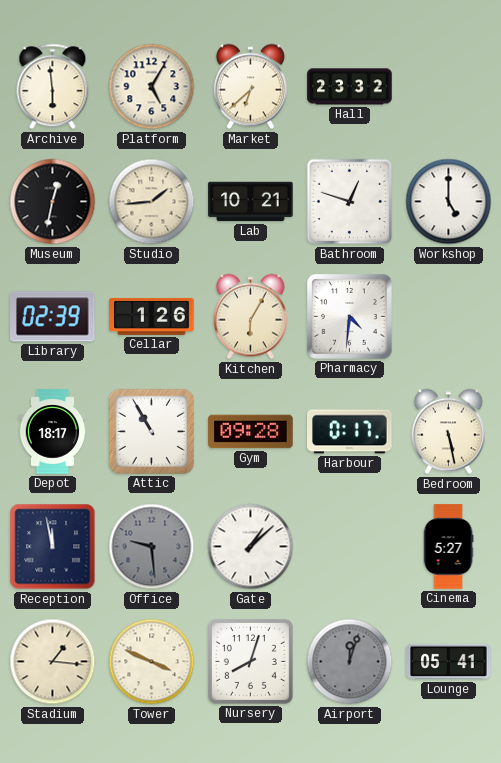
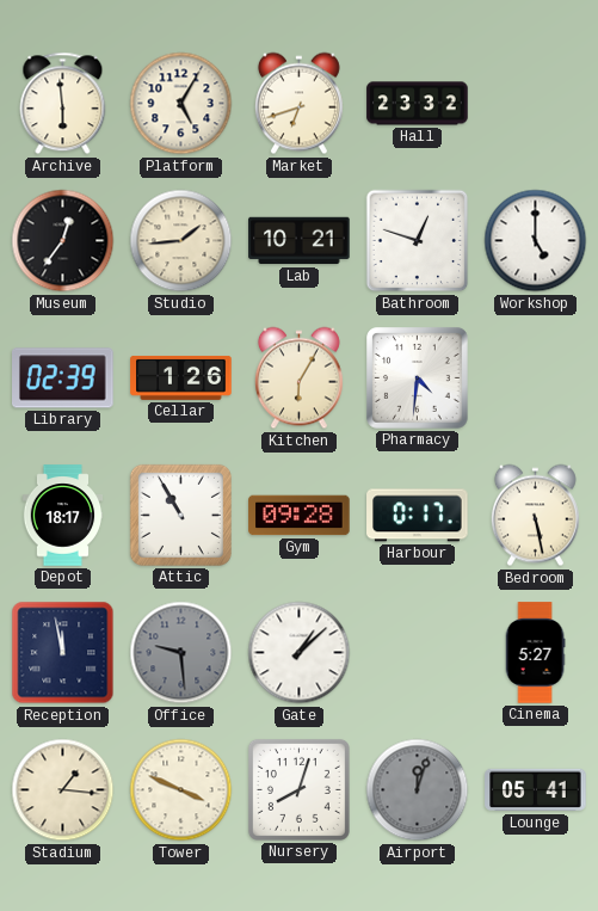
Market: 6:38 -> 6:42
Museum: 12:32 -> 12:36
